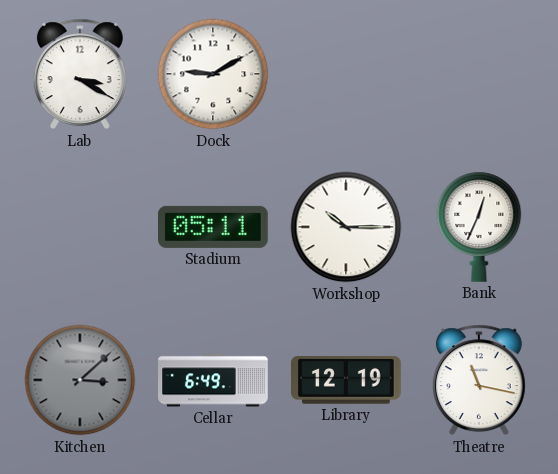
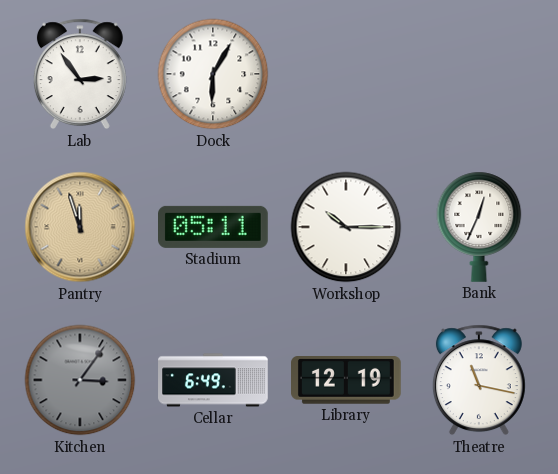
Lab: 3:20 -> 2:54
Dock: 9:10 -> 6:05
Pantry: none -> 11:57
Kitchen: 3:08 -> 3:06
